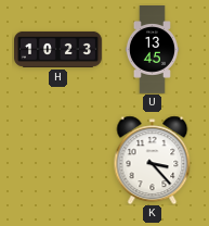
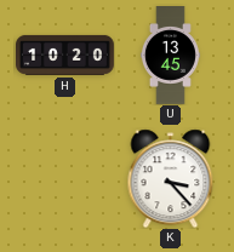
H: 10:23 -> 10:20
